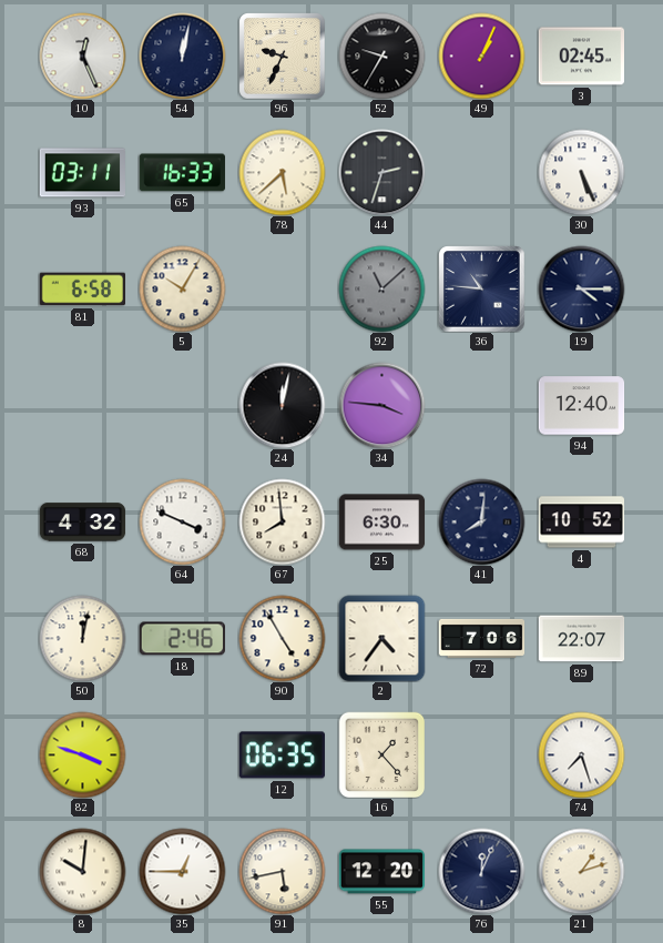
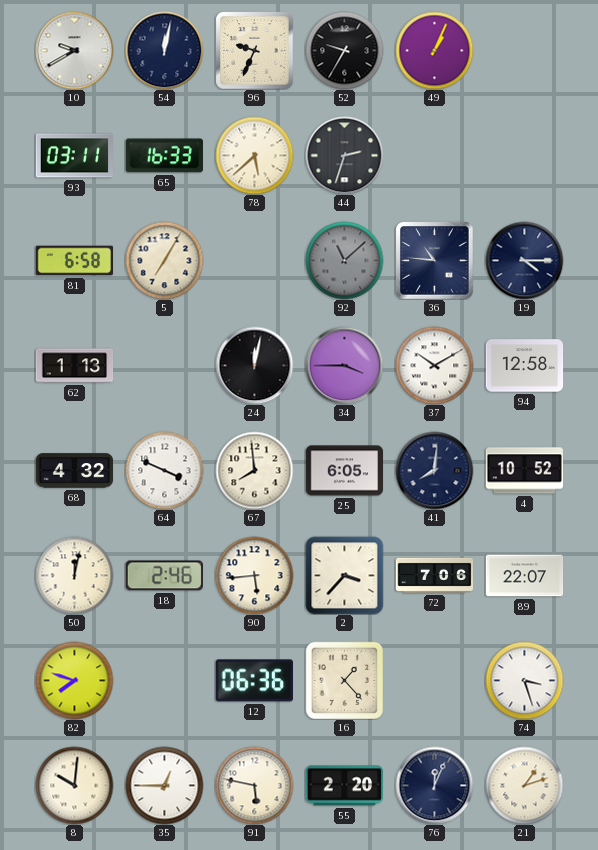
10: 12:26 -> 9:40
3: 02:45 -> none
30: 5:26 -> none
5: 10:05 -> 7:05
62: none -> 1:13
34: 3:46 -> 3:45
37: none -> 10:10
94: 12:40 -> 12:58
25: 6:30 -> 6:05
90: 4:55 -> 5:44
2: 4:36 -> 3:37
82: 3:48 -> 7:48
12: 06:35 -> 06:36
74: 7:27 -> 3:27
91: 5:43 -> 5:47
55: 12:20 -> 2:20
